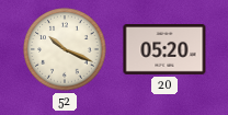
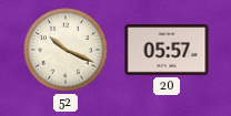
20: 05:20 -> 05:57
